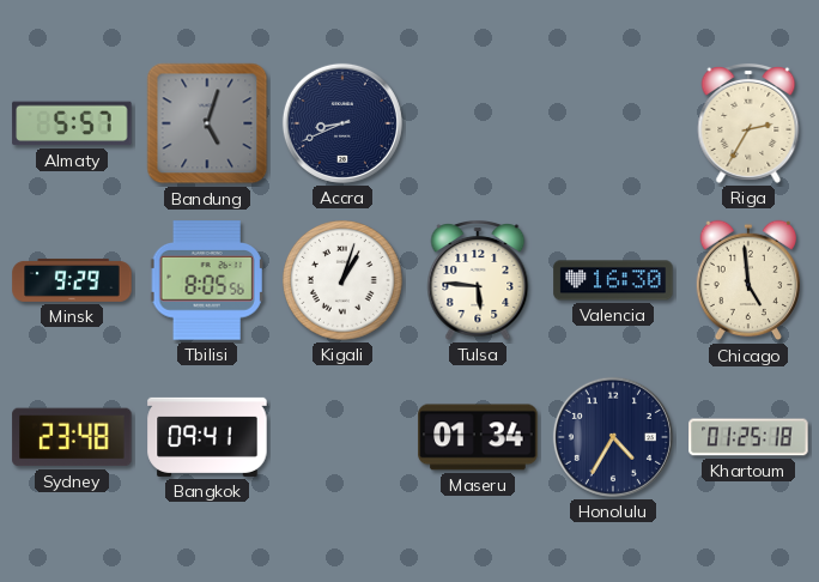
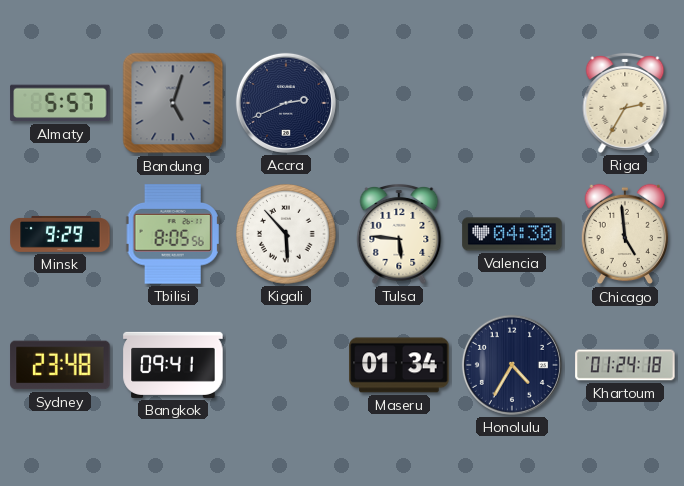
Accra: 8:41 -> 2:41
Kigali: 1:03 -> 5:53
Valencia: 16:30 -> 04:30
Khartoum: 01:25 -> 01:24
